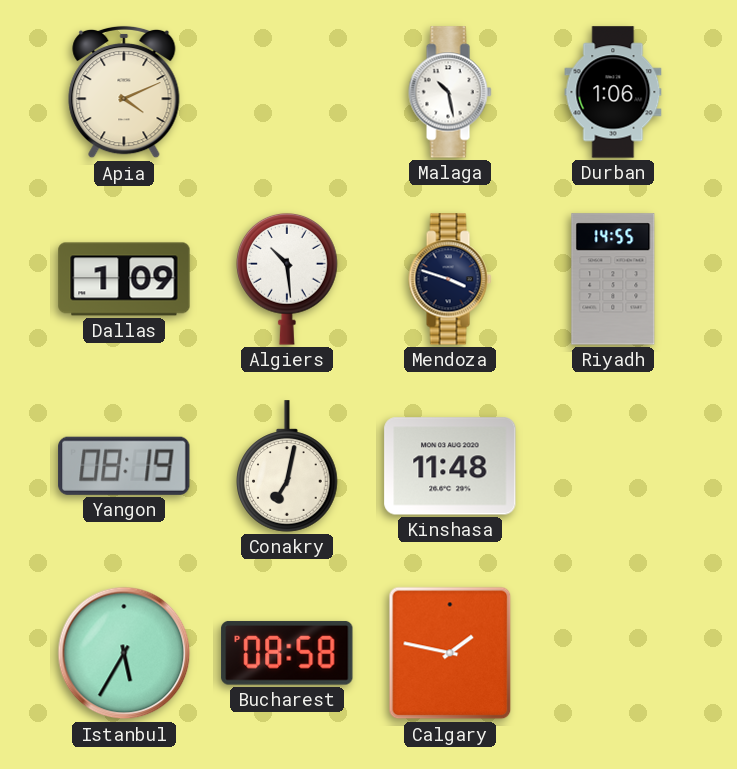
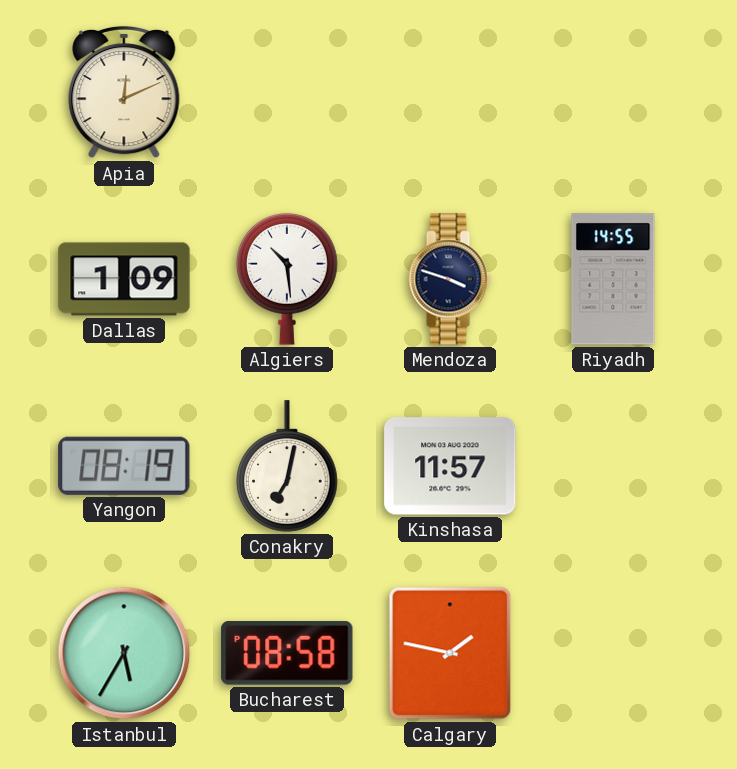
Apia: 4:11 -> 12:11
Malaga: 10:28 -> none
Durban: 1:06 -> none
Kinshasa: 11:48 -> 11:57
